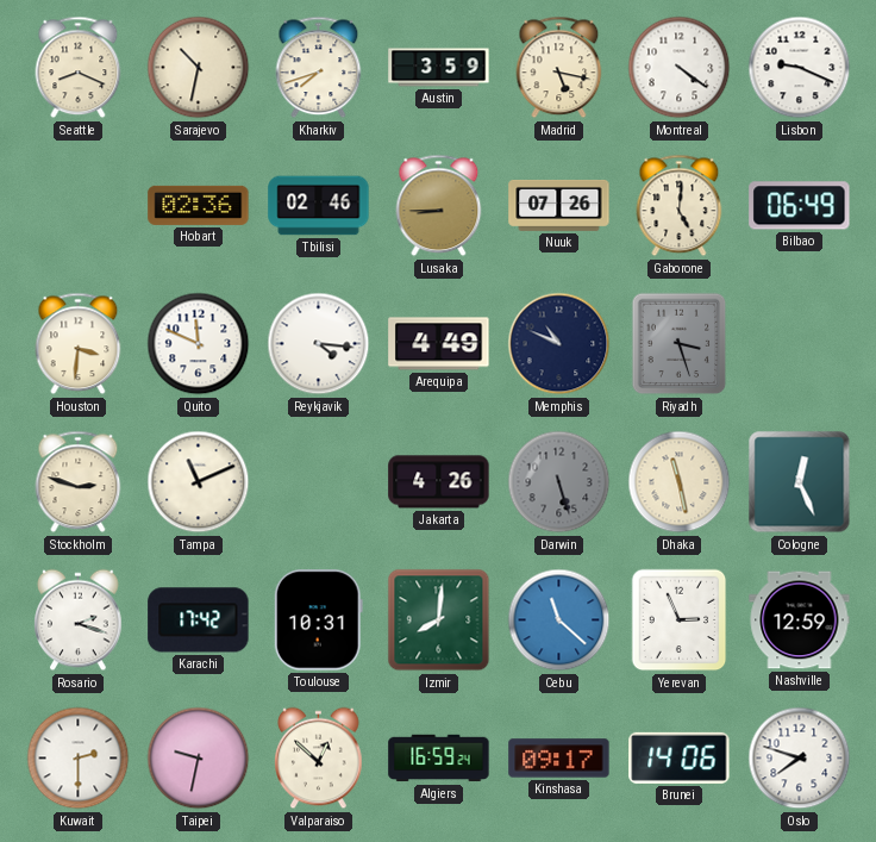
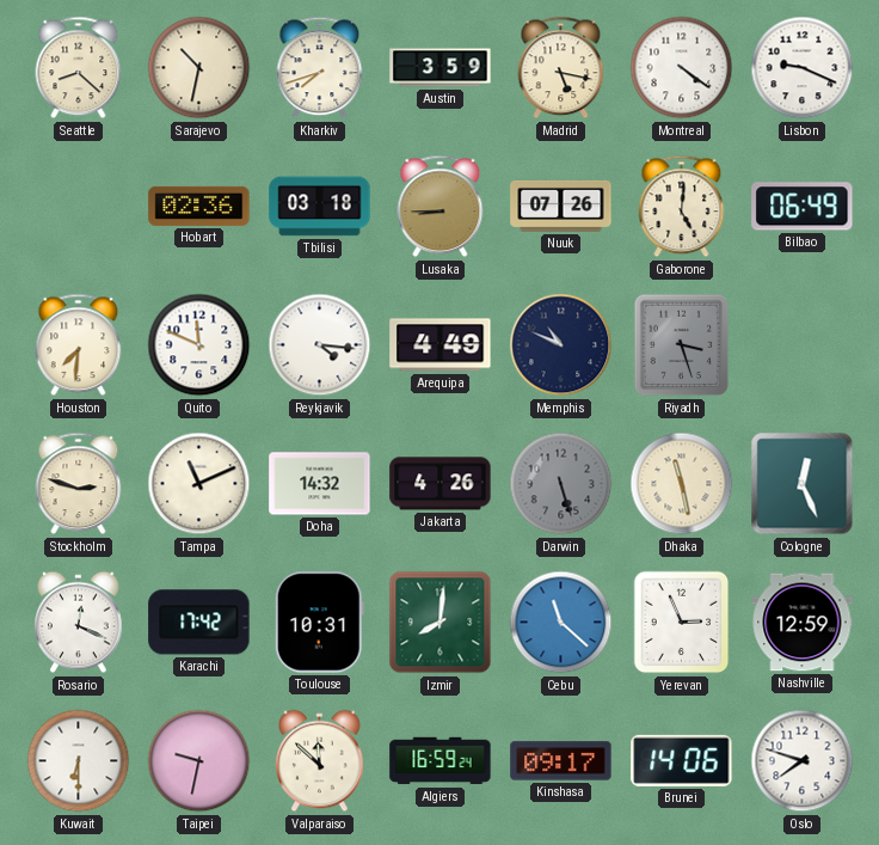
Seattle: 8:19 -> 8:22
Tbilisi: 02:46 -> 03:18
Houston: 3:31 -> 7:31
Doha: none -> 14:32
Rosario: 2:18 -> 12:19
Kuwait: 2:30 -> 6:30
Valparaiso: 12:52 -> 11:52
